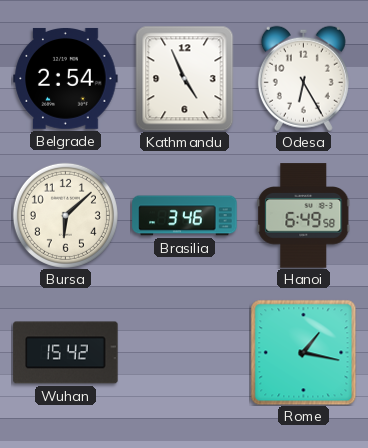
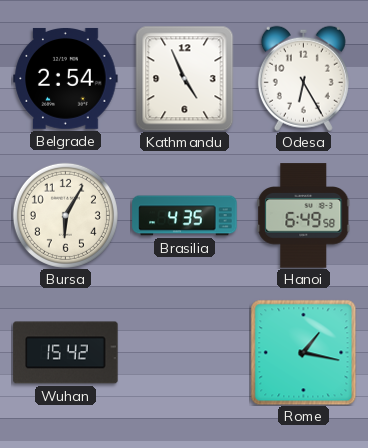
Bursa: 6:08 -> 6:05
Brasilia: 3:46 -> 4:35
